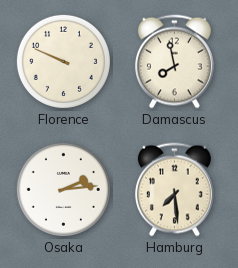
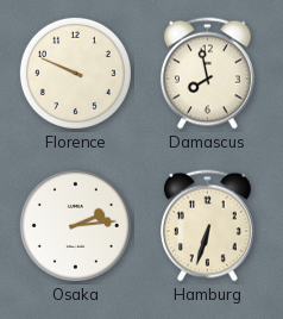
Hamburg: 7:29 -> 6:33
